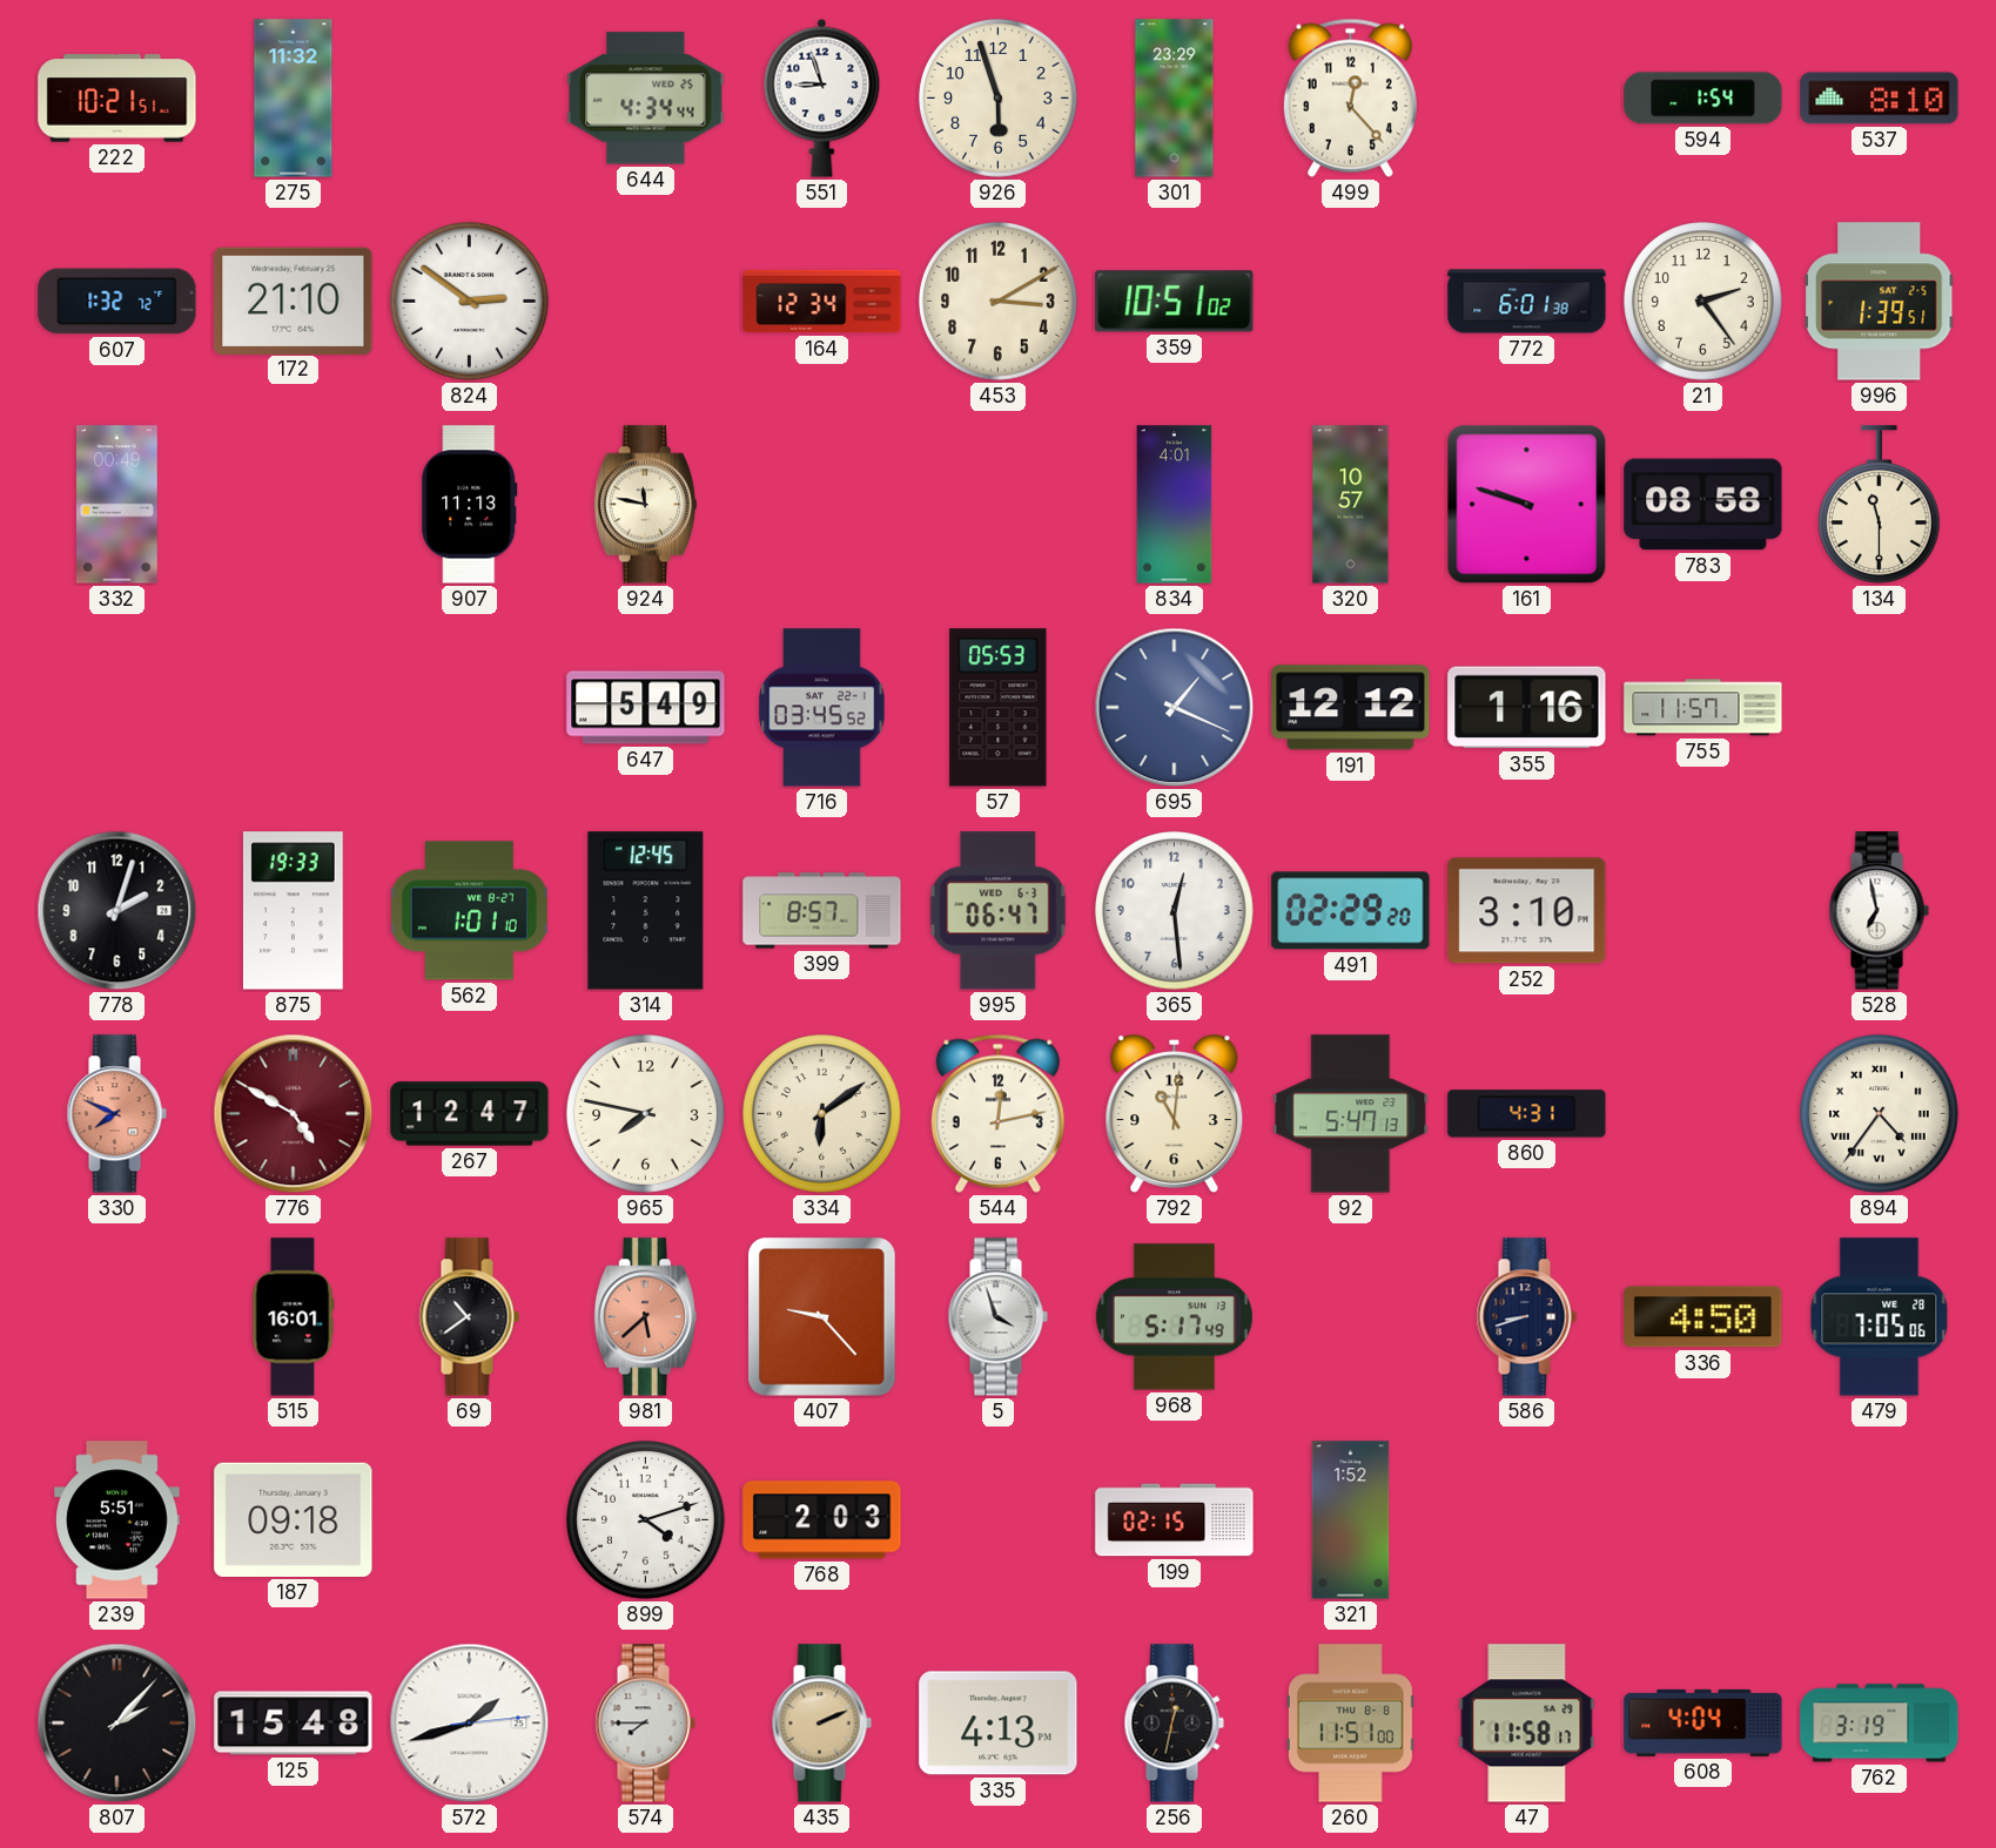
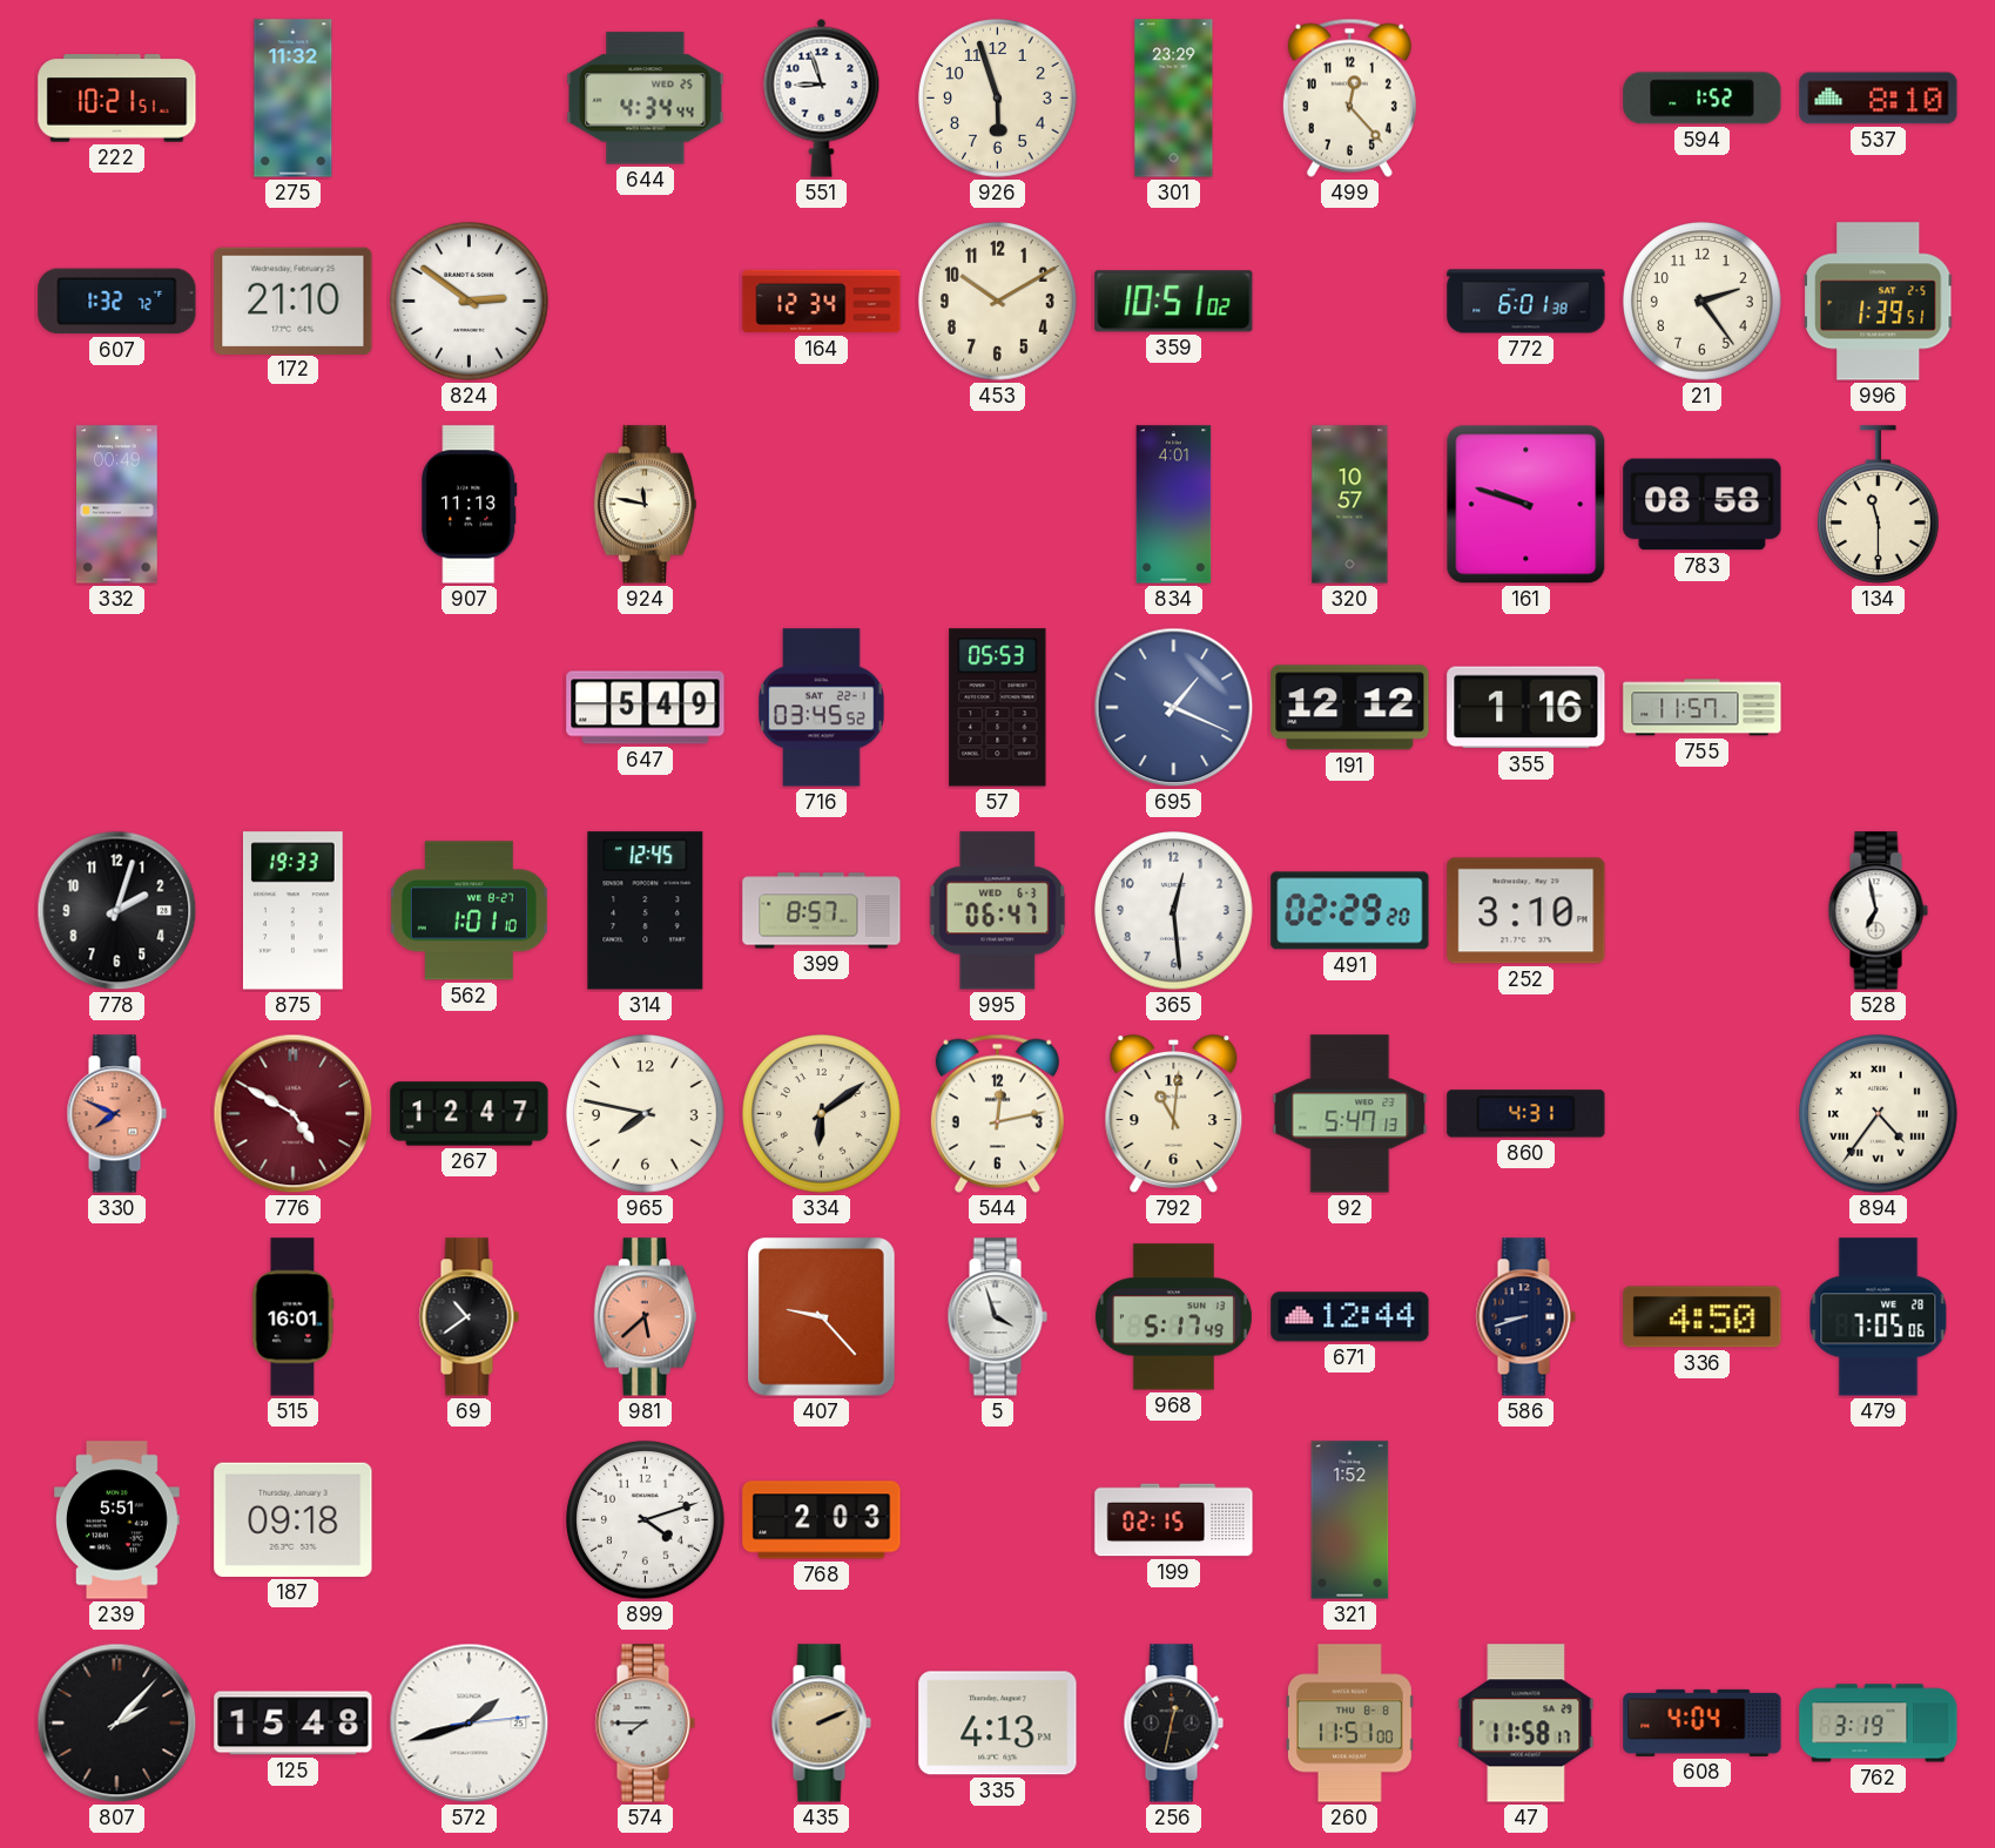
594: 1:54 -> 1:52
453: 3:10 -> 10:10
671: none -> 12:44
